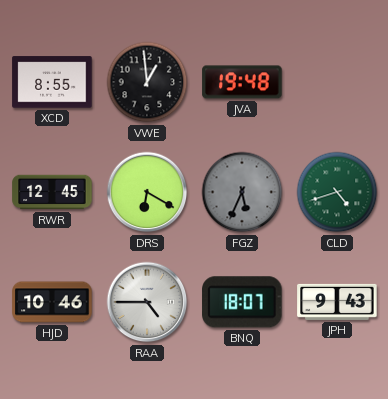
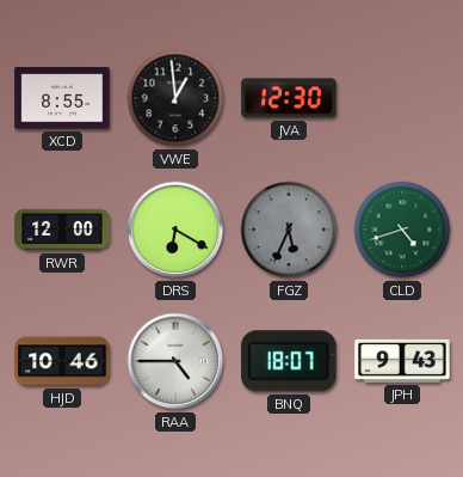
JVA: 19:48 -> 12:30
RWR: 12:45 -> 12:00
